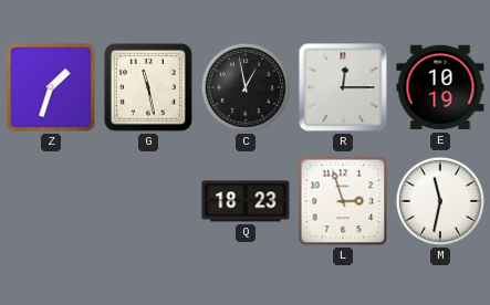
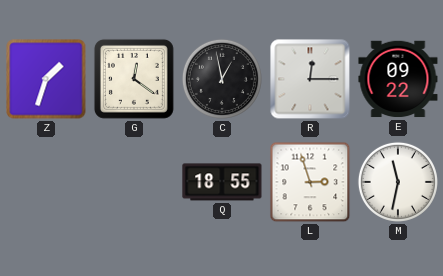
G: 11:28 -> 12:21
E: 10:19 -> 09:22
Q: 18:23 -> 18:55
